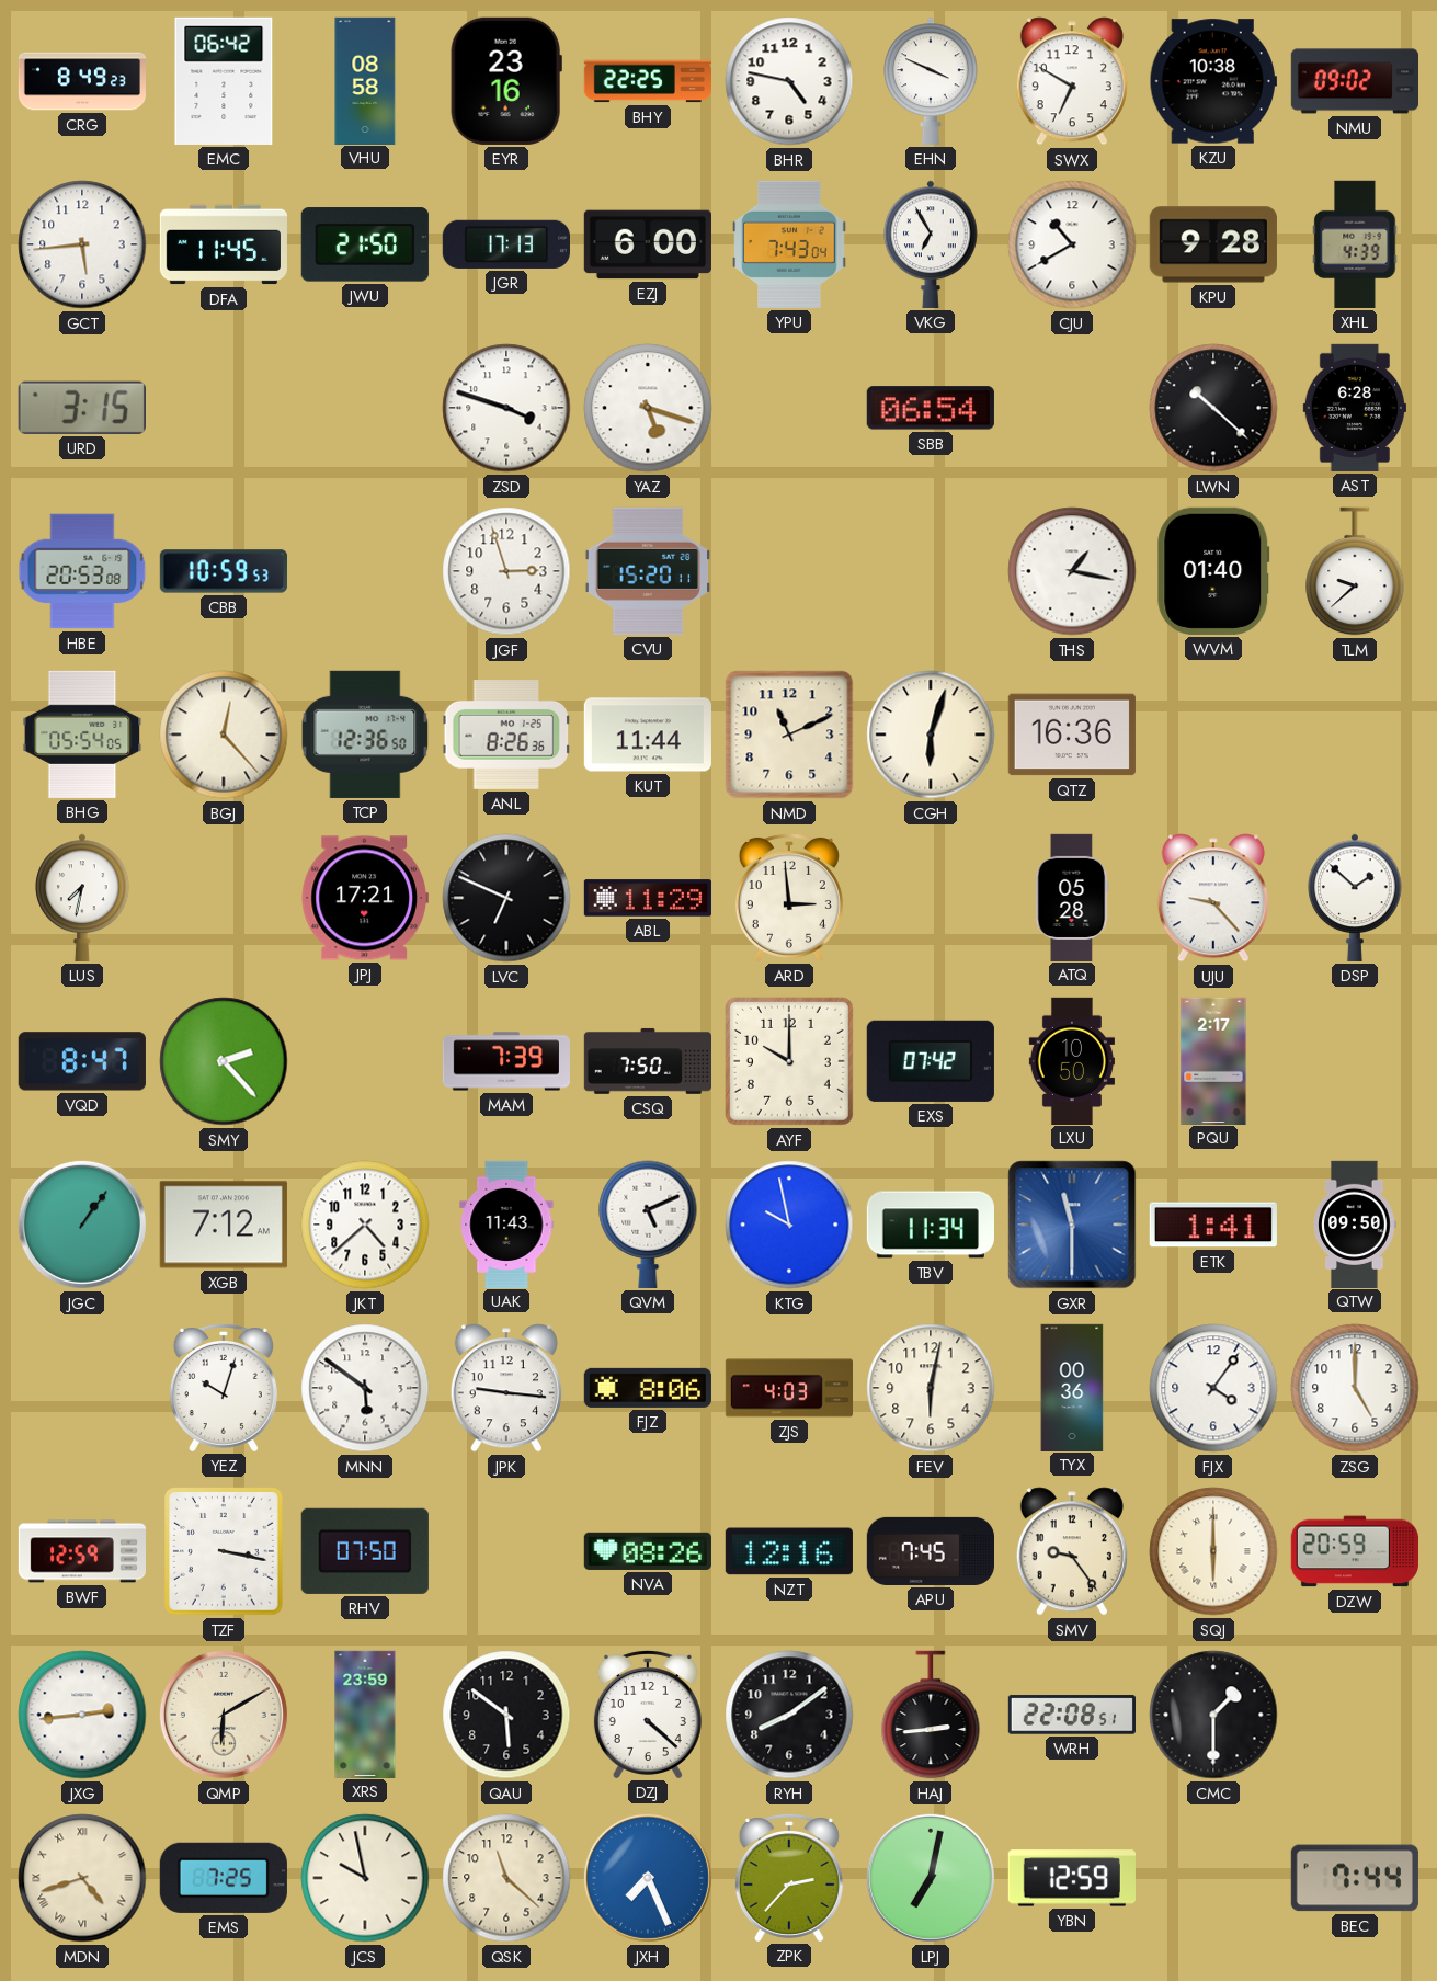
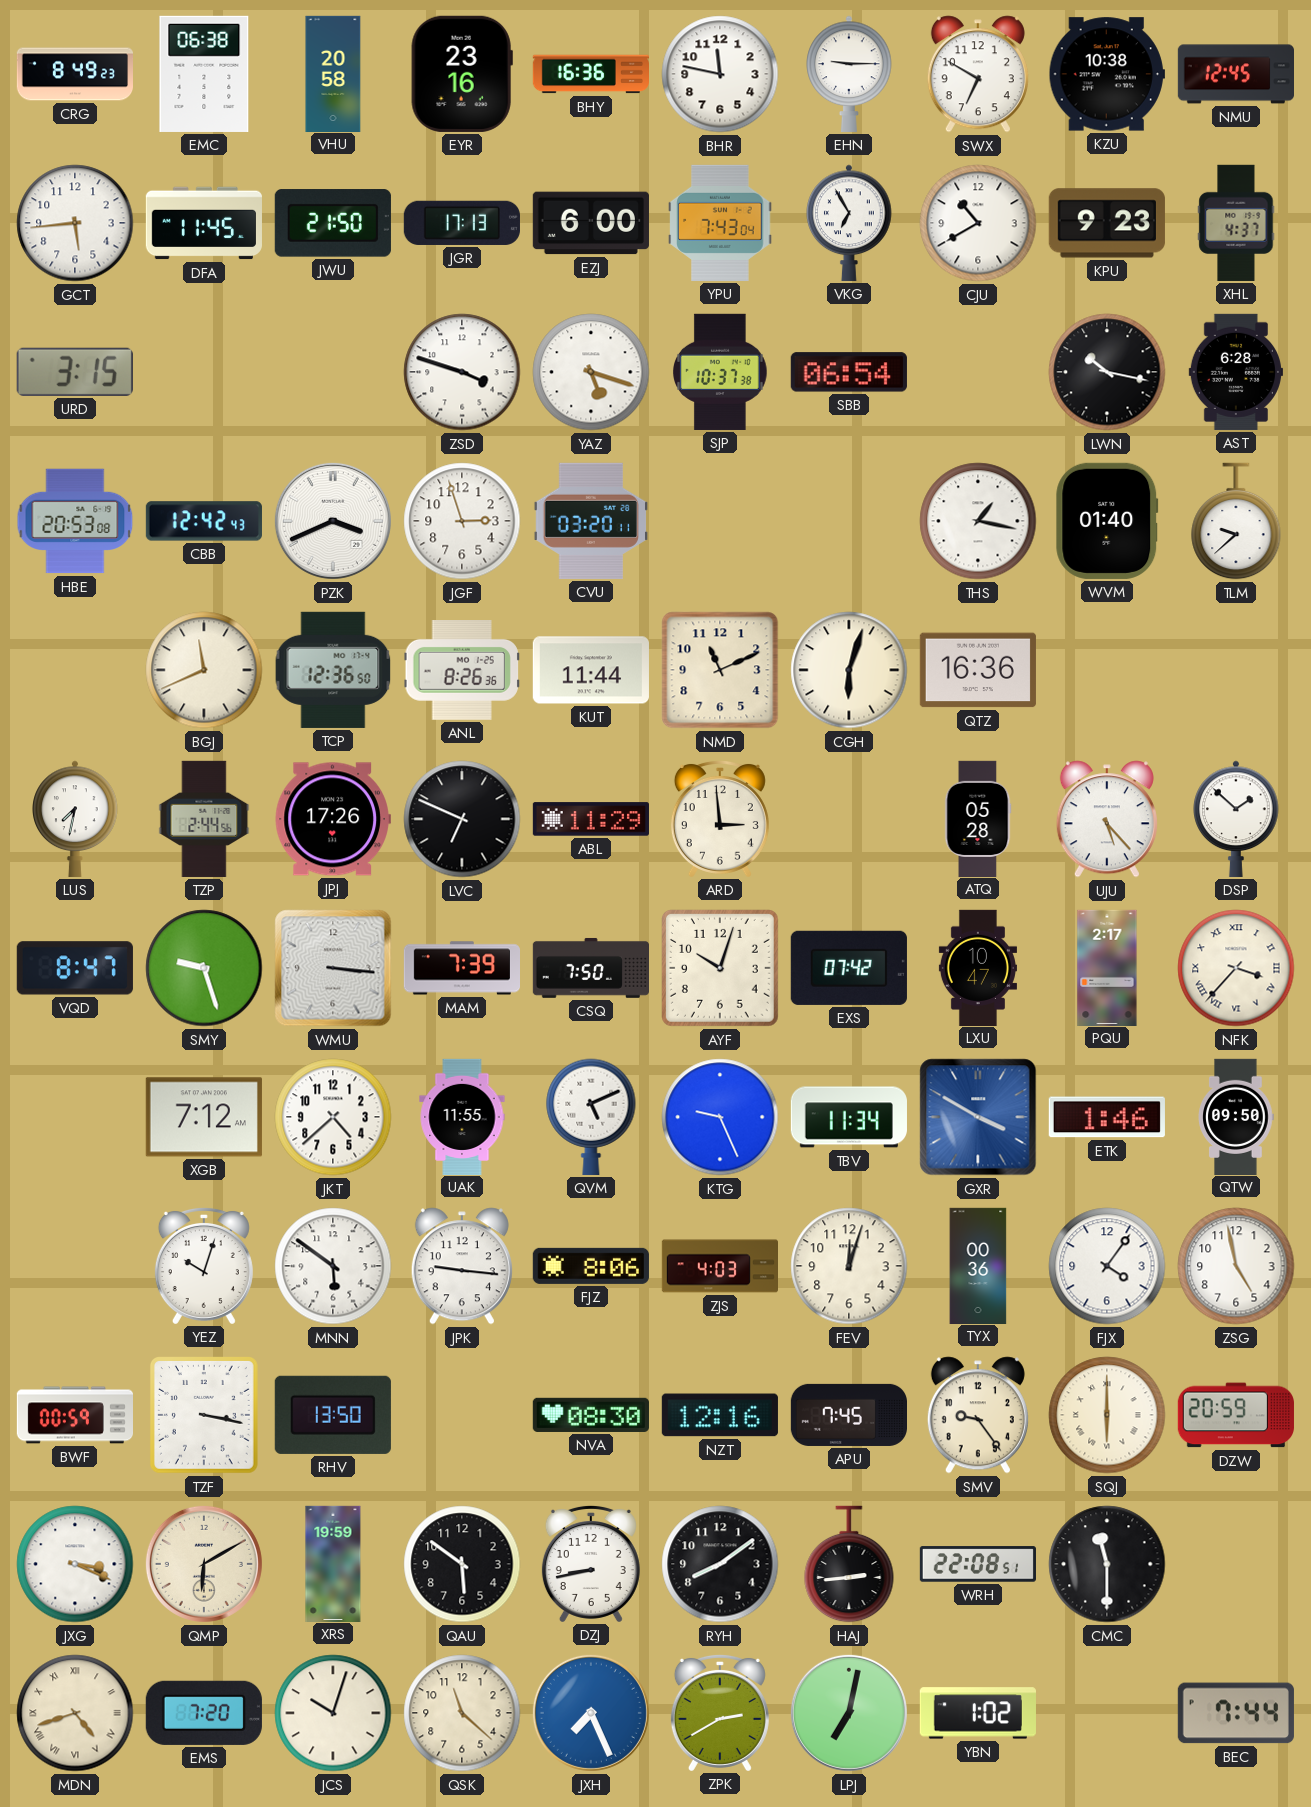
EMC: 06:42 -> 06:38
VHU: 08:58 -> 20:58
BHY: 22:25 -> 16:36
BHR: 4:47 -> 11:47
EHN: 3:49 -> 9:15
NMU: 09:02 -> 12:45
KPU: 9:28 -> 9:23
XHL: 4:39 -> 4:37
SJP: none -> 10:37
LWN: 10:22 -> 10:17
CBB: 10:59 -> 12:42
PZK: none -> 3:41
CVU: 15:20 -> 03:20
BHG: 05:54 -> none
BGJ: 12:23 -> 11:41
TZP: none -> 2:44
JPJ: 17:21 -> 17:26
UJU: 9:23 -> 5:23
SMY: 2:23 -> 9:27
WMU: none -> 3:16
AYF: 10:00 -> 10:03
LXU: 10:50 -> 10:47
NFK: none -> 3:37
JGC: 1:06 -> none
UAK: 11:43 -> 11:55
KTG: 9:58 -> 9:26
GXR: 11:30 -> 3:50
ETK: 1:41 -> 1:46
FEV: 6:02 -> 12:03
ZSG: 5:00 -> 4:58
BWF: 12:59 -> 00:59
RHV: 07:50 -> 13:50
NVA: 08:26 -> 08:30
JXG: 2:44 -> 3:19
XRS: 23:59 -> 19:59
DZJ: 4:22 -> 8:43
CMC: 1:30 -> 11:30
EMS: 7:25 -> 7:20
JCS: 9:58 -> 10:03
ZPK: 2:37 -> 2:40
YBN: 12:59 -> 1:02
